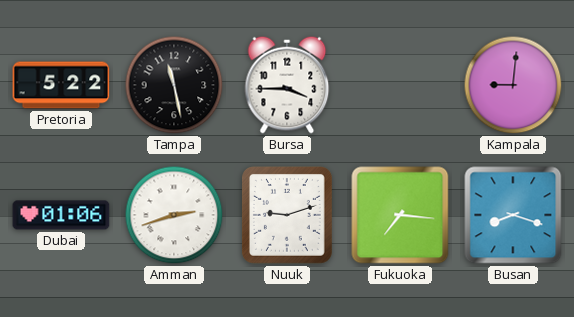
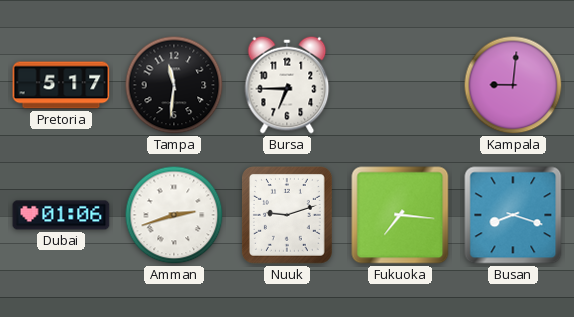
Pretoria: 5:22 -> 5:17
Tampa: 11:28 -> 11:31
Bursa: 3:45 -> 6:45
